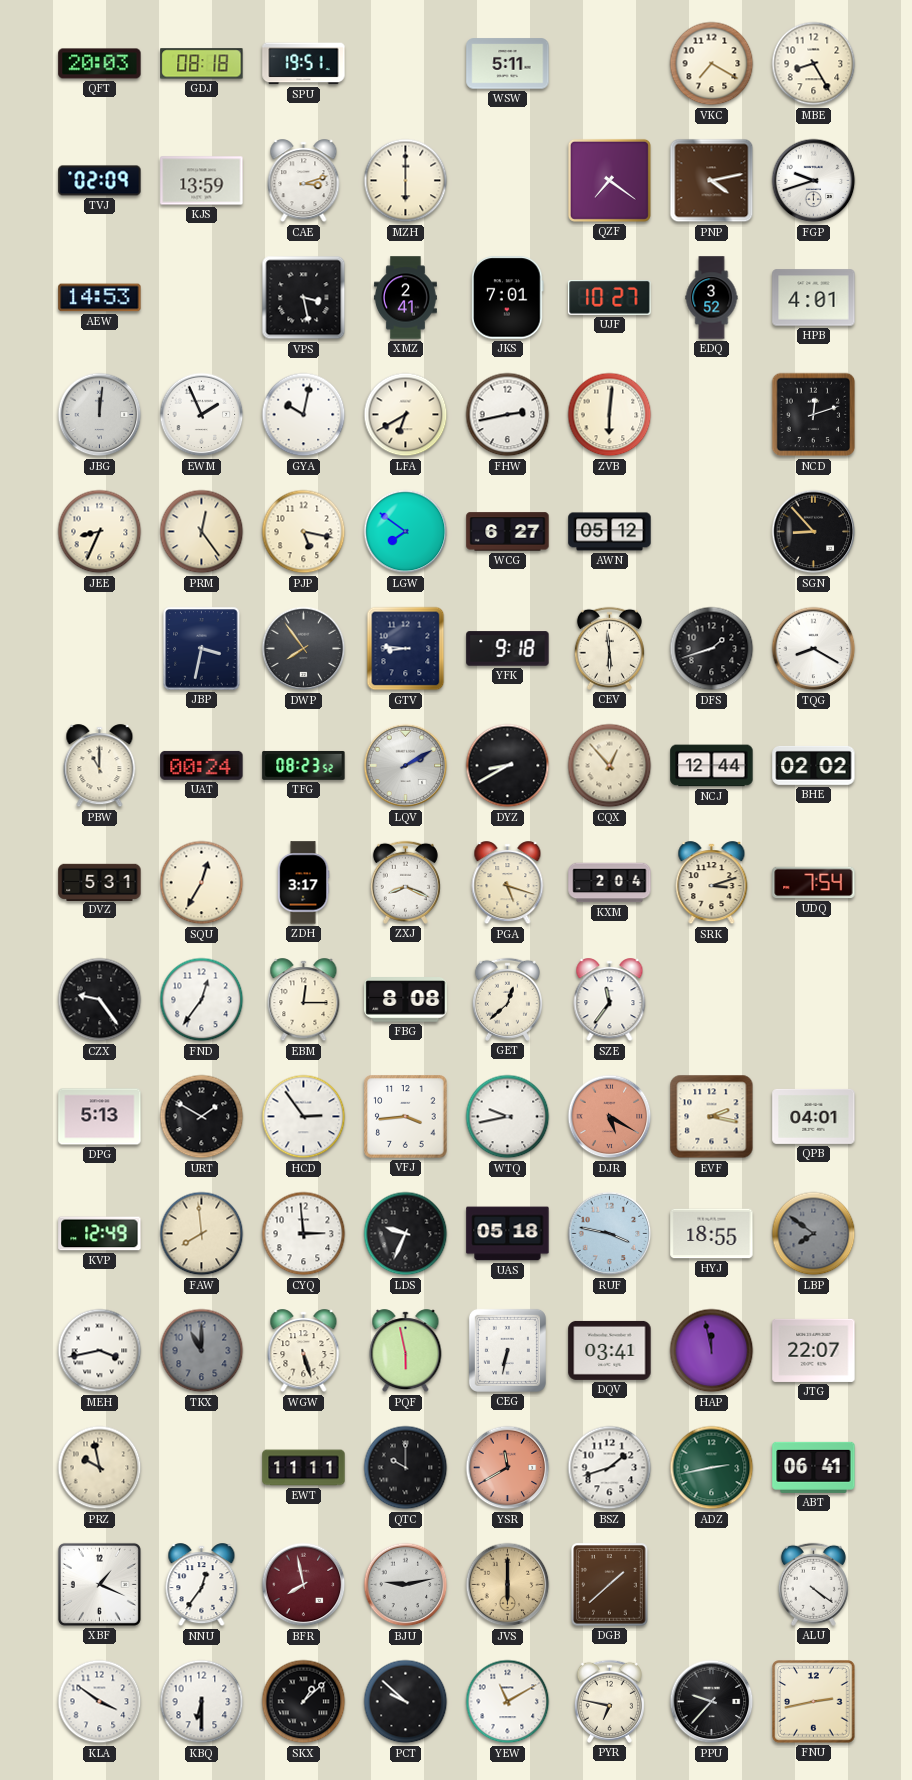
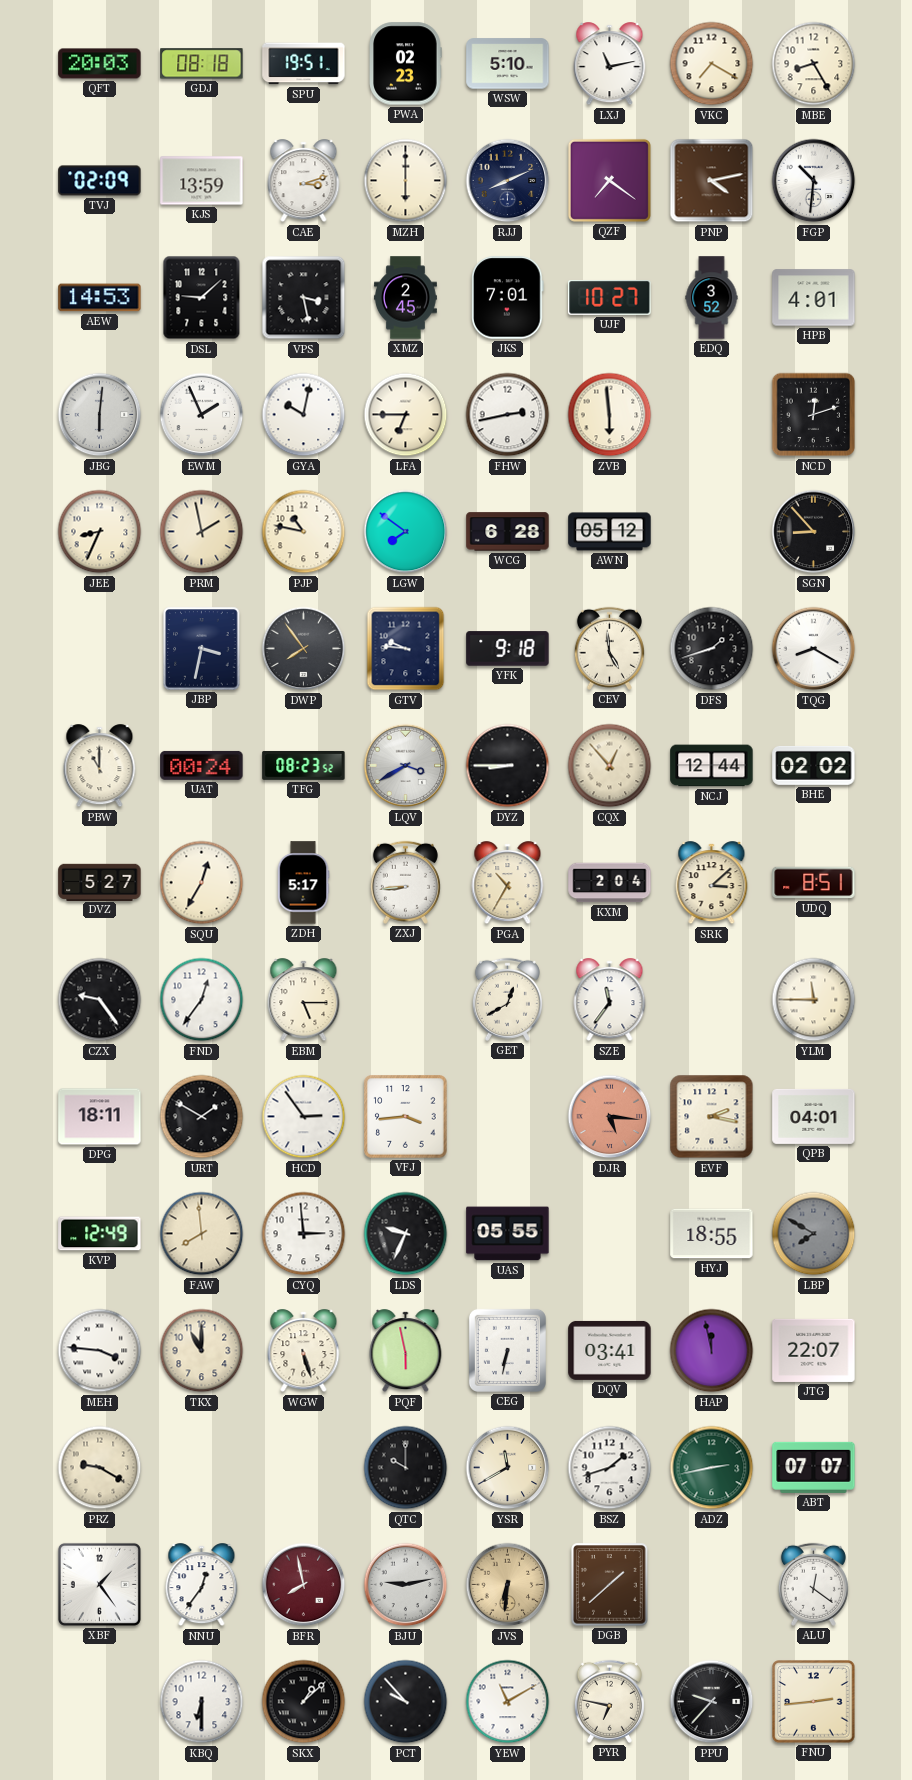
PWA: none -> 02:23
WSW: 5:11 -> 5:10
LXJ: none -> 11:13
RJJ: none -> 8:11
FGP: 9:42 -> 10:31
DSL: none -> 9:08
XMZ: 2:41 -> 2:45
JBG: 12:01 -> 6:01
LFA: 6:40 -> 6:45
ZVB: 6:01 -> 5:59
PRM: 12:24 -> 1:58
PJP: 5:17 -> 10:47
WCG: 6:27 -> 6:28
GTV: 8:46 -> 9:46
CEV: 5:59 -> 4:59
LQV: 2:10 -> 3:40
DYZ: 8:40 -> 8:45
DVZ: 5:31 -> 5:27
ZDH: 3:17 -> 5:17
ZXJ: 8:19 -> 8:44
PGA: 5:18 -> 10:35
SRK: 3:12 -> 3:08
UDQ: 7:54 -> 8:51
EBM: 12:15 -> 5:15
FBG: 8:08 -> none
GET: 12:38 -> 12:40
YLM: none -> 11:45
DPG: 5:13 -> 18:11
WTQ: 9:43 -> none
DJR: 5:20 -> 5:16
UAS: 05:18 -> 05:55
RUF: 3:47 -> none
LBP: 7:51 -> 7:50
MEH: 3:43 -> 3:46
TKX dial: grey -> cream
PRZ: 9:58 -> 9:20
EWT: 11:11 -> none
YSR dial: salmon -> cream
ABT: 06:41 -> 07:07
XBF: 1:19 -> 1:24
JVS: 6:00 -> 6:31
ALU: 4:21 -> 12:21
KLA: 3:51 -> none
PCT: 9:52 -> 9:53
FNU: 2:43 -> 2:44
